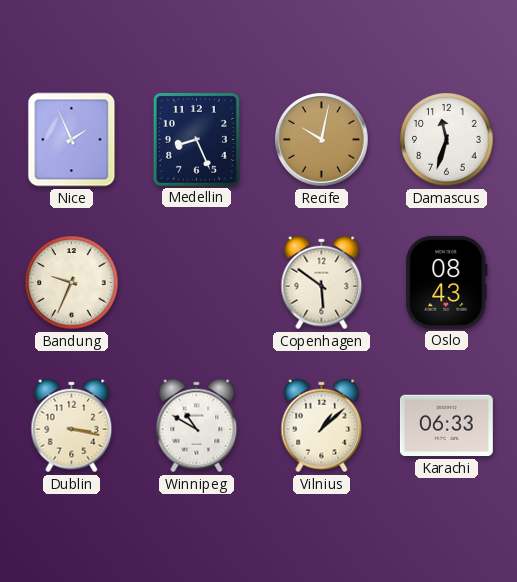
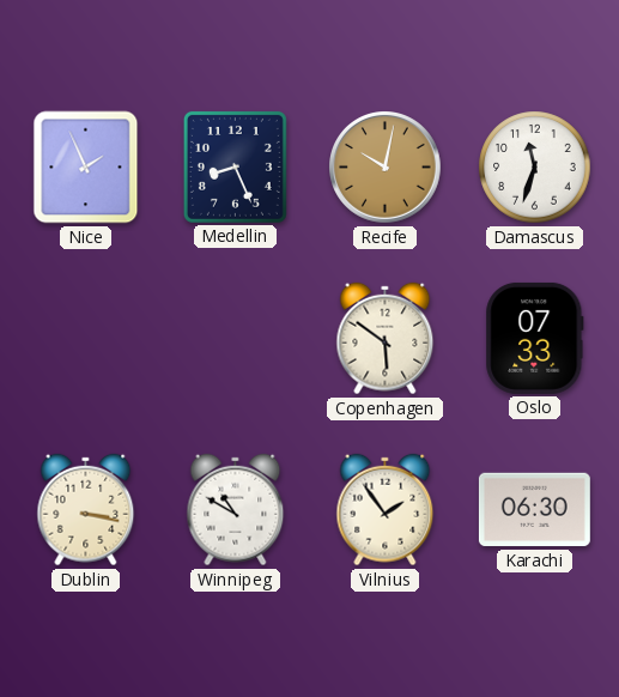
Bandung: 9:34 -> none
Oslo: 08:43 -> 07:33
Vilnius: 1:08 -> 1:54
Karachi: 06:33 -> 06:30
